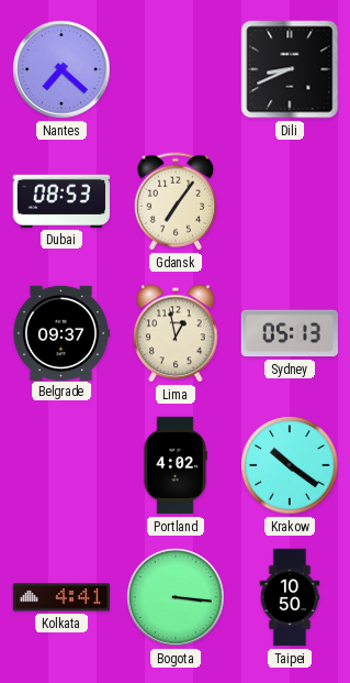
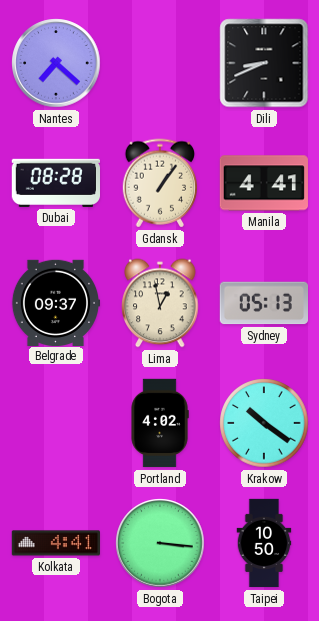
Dubai: 08:53 -> 08:28
Gdansk: 7:06 -> 1:06
Manila: none -> 4:41
